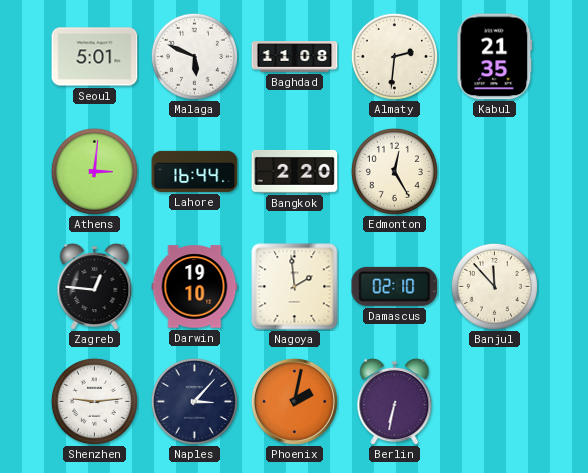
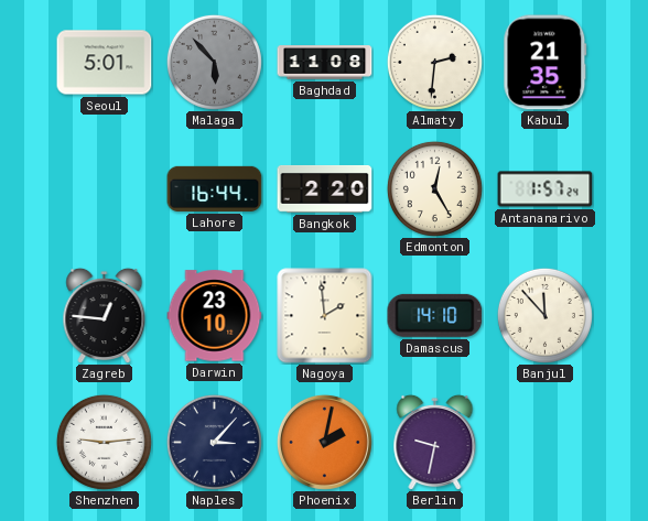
Malaga: 5:49 -> 5:53
Malaga dial: white -> grey
Athens: 3:01 -> none
Antananarivo: none -> 1:57
Darwin: 19:10 -> 23:10
Damascus: 02:10 -> 14:10
Berlin: 6:32 -> 9:32
